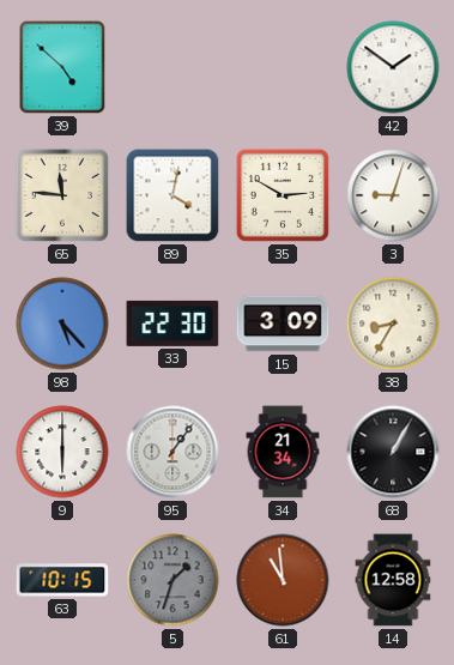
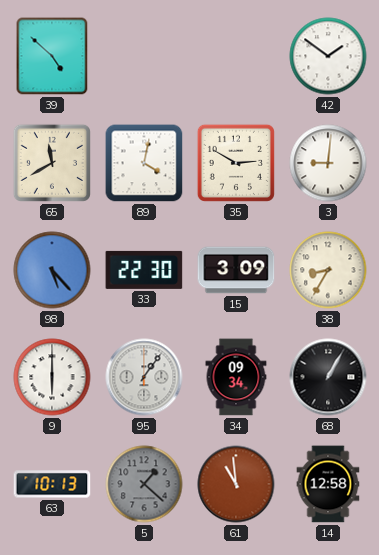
65: 11:46 -> 11:40
3: 9:03 -> 9:01
34: 21:34 -> 09:34
63: 10:15 -> 10:13
5: 1:33 -> 1:22
